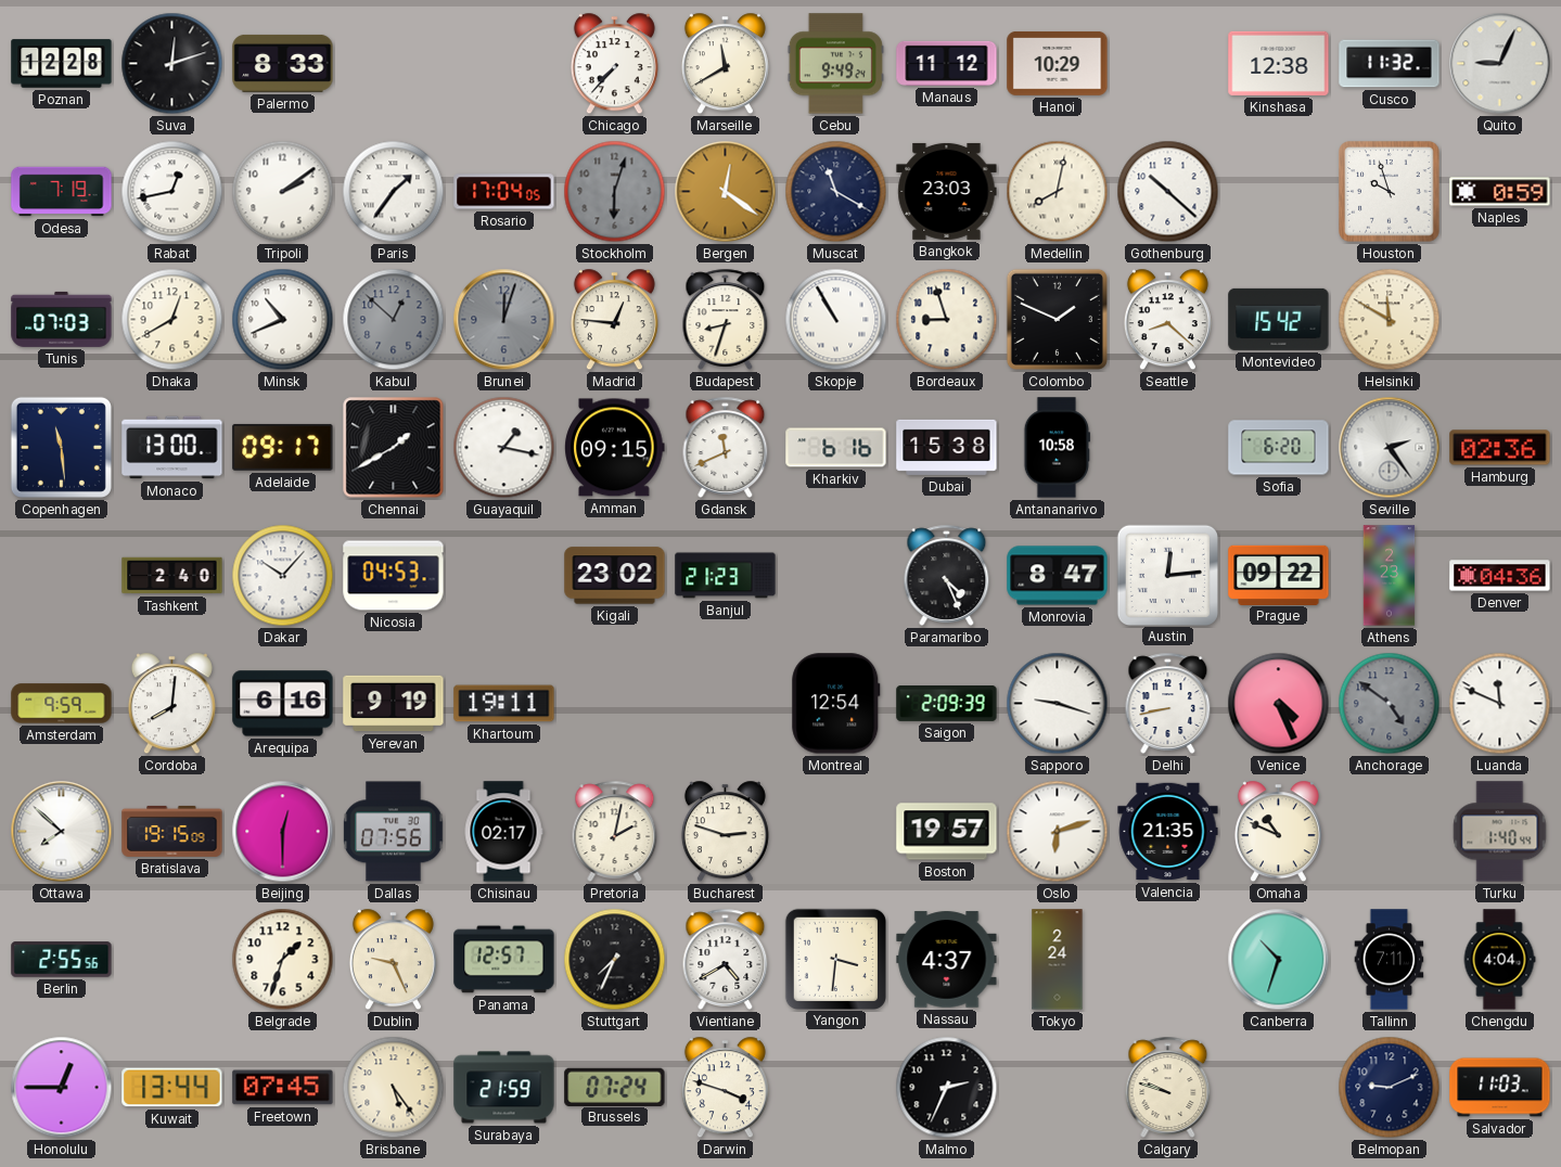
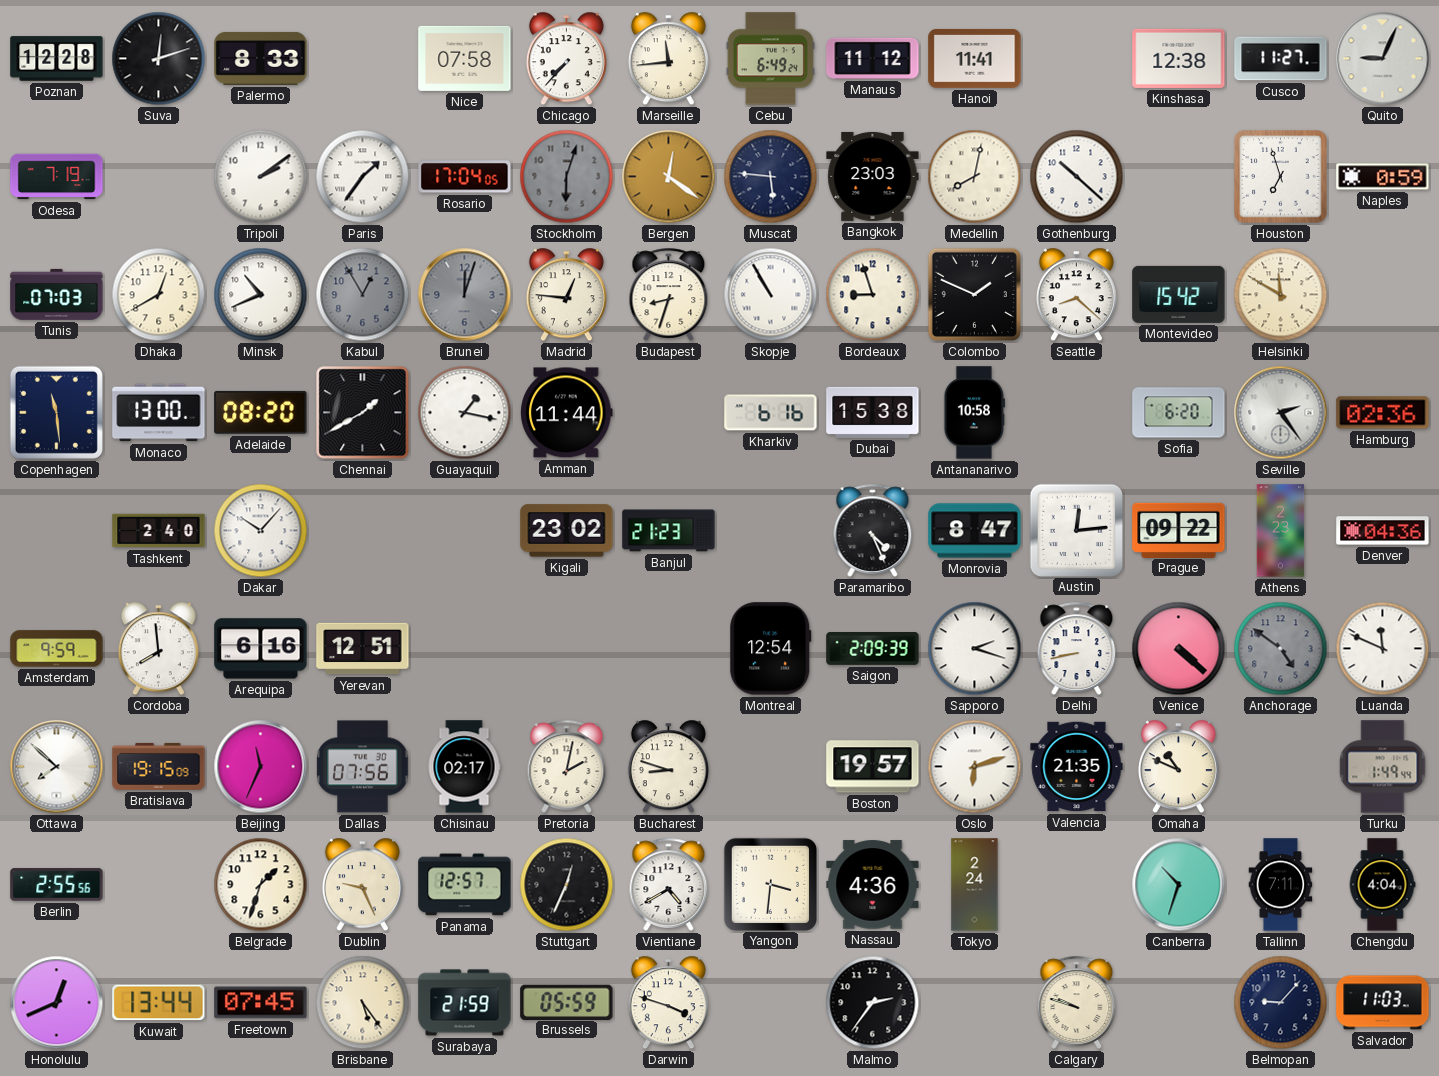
Nice: none -> 07:58
Marseille: 11:40 -> 11:44
Cebu: 9:49 -> 6:49
Hanoi: 10:29 -> 11:41
Cusco: 11:32 -> 11:27
Rabat: 12:43 -> none
Muscat: 11:20 -> 5:46
Houston: 9:57 -> 6:57
Kabul: 12:52 -> 12:55
Adelaide: 09:17 -> 08:20
Amman: 09:15 -> 11:44
Gdansk: 11:41 -> none
Nicosia: 04:53 -> none
Cordoba: 8:01 -> 7:59
Yerevan: 9:19 -> 12:51
Khartoum: 19:11 -> none
Sapporo: 9:18 -> 2:18
Venice: 4:26 -> 4:22
Beijing: 12:30 -> 11:34
Bucharest: 2:48 -> 8:48
Turku: 1:40 -> 1:49
Stuttgart: 7:34 -> 12:34
Nassau: 4:37 -> 4:36
Honolulu: 12:45 -> 12:41
Brussels: 07:24 -> 05:59
Malmo: 2:34 -> 2:36
Belmopan: 9:11 -> 9:07
